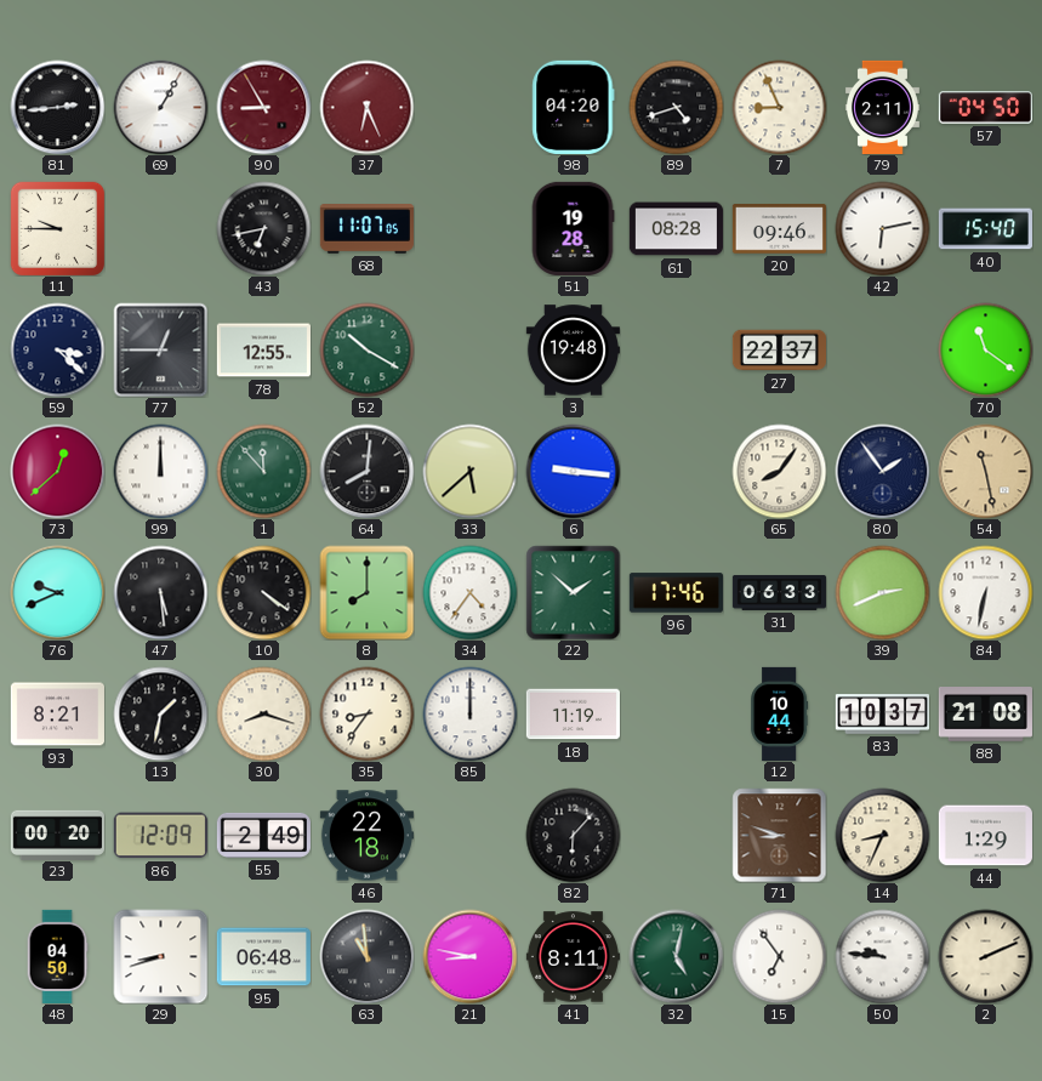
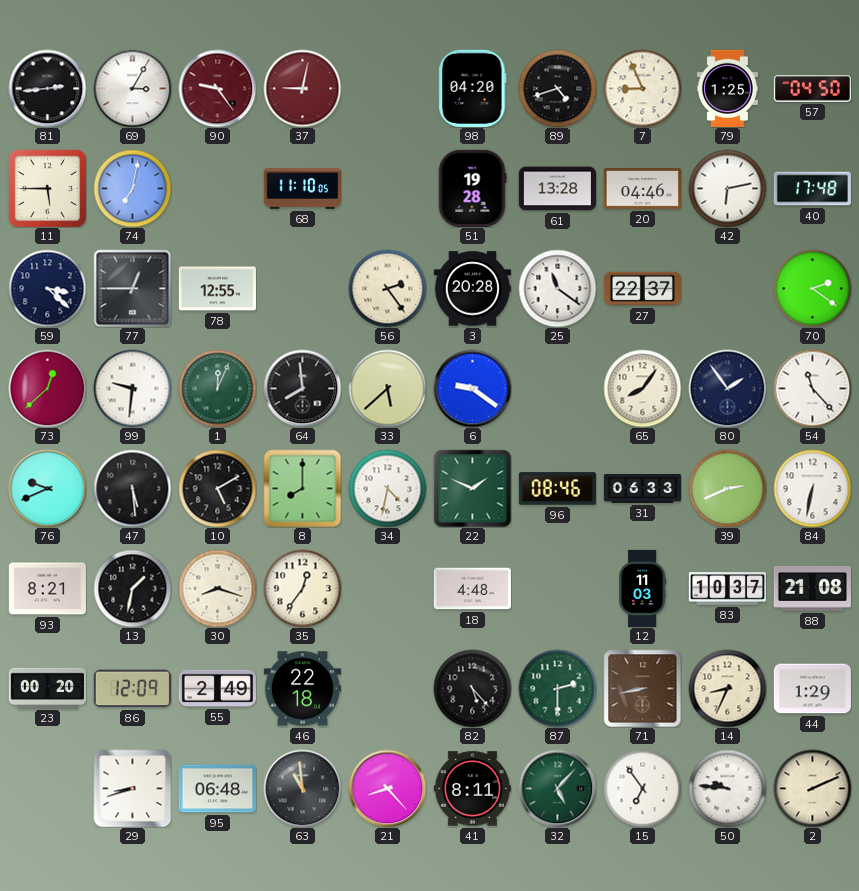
69: 1:05 -> 3:05
90: 8:55 -> 9:24
37: 6:26 -> 9:02
79: 2:11 -> 1:25
11: 9:45 -> 5:45
74: none -> 7:02
43: 6:43 -> none
68: 11:07 -> 11:10
61: 08:28 -> 13:28
20: 09:46 -> 04:46
40: 15:40 -> 17:48
52: 10:20 -> none
56: none -> 2:24
3: 19:48 -> 20:28
25: none -> 11:21
70: 11:21 -> 2:21
99: 12:00 -> 9:31
1: 11:53 -> 12:04
64: 8:01 -> 7:59
6: 9:16 -> 9:21
54: 11:28 -> 11:23
54 dial: champagne -> white
10: 4:21 -> 5:10
34: 4:36 -> 4:32
22: 1:52 -> 1:49
96: 17:46 -> 08:46
35: 8:36 -> 12:36
85: 12:00 -> none
18: 11:19 -> 4:48
12: 10:44 -> 11:03
82: 6:07 -> 5:23
87: none -> 2:30
71: 8:48 -> 8:43
48: 04:50 -> none
21: 8:47 -> 8:23
32: 5:02 -> 5:07
